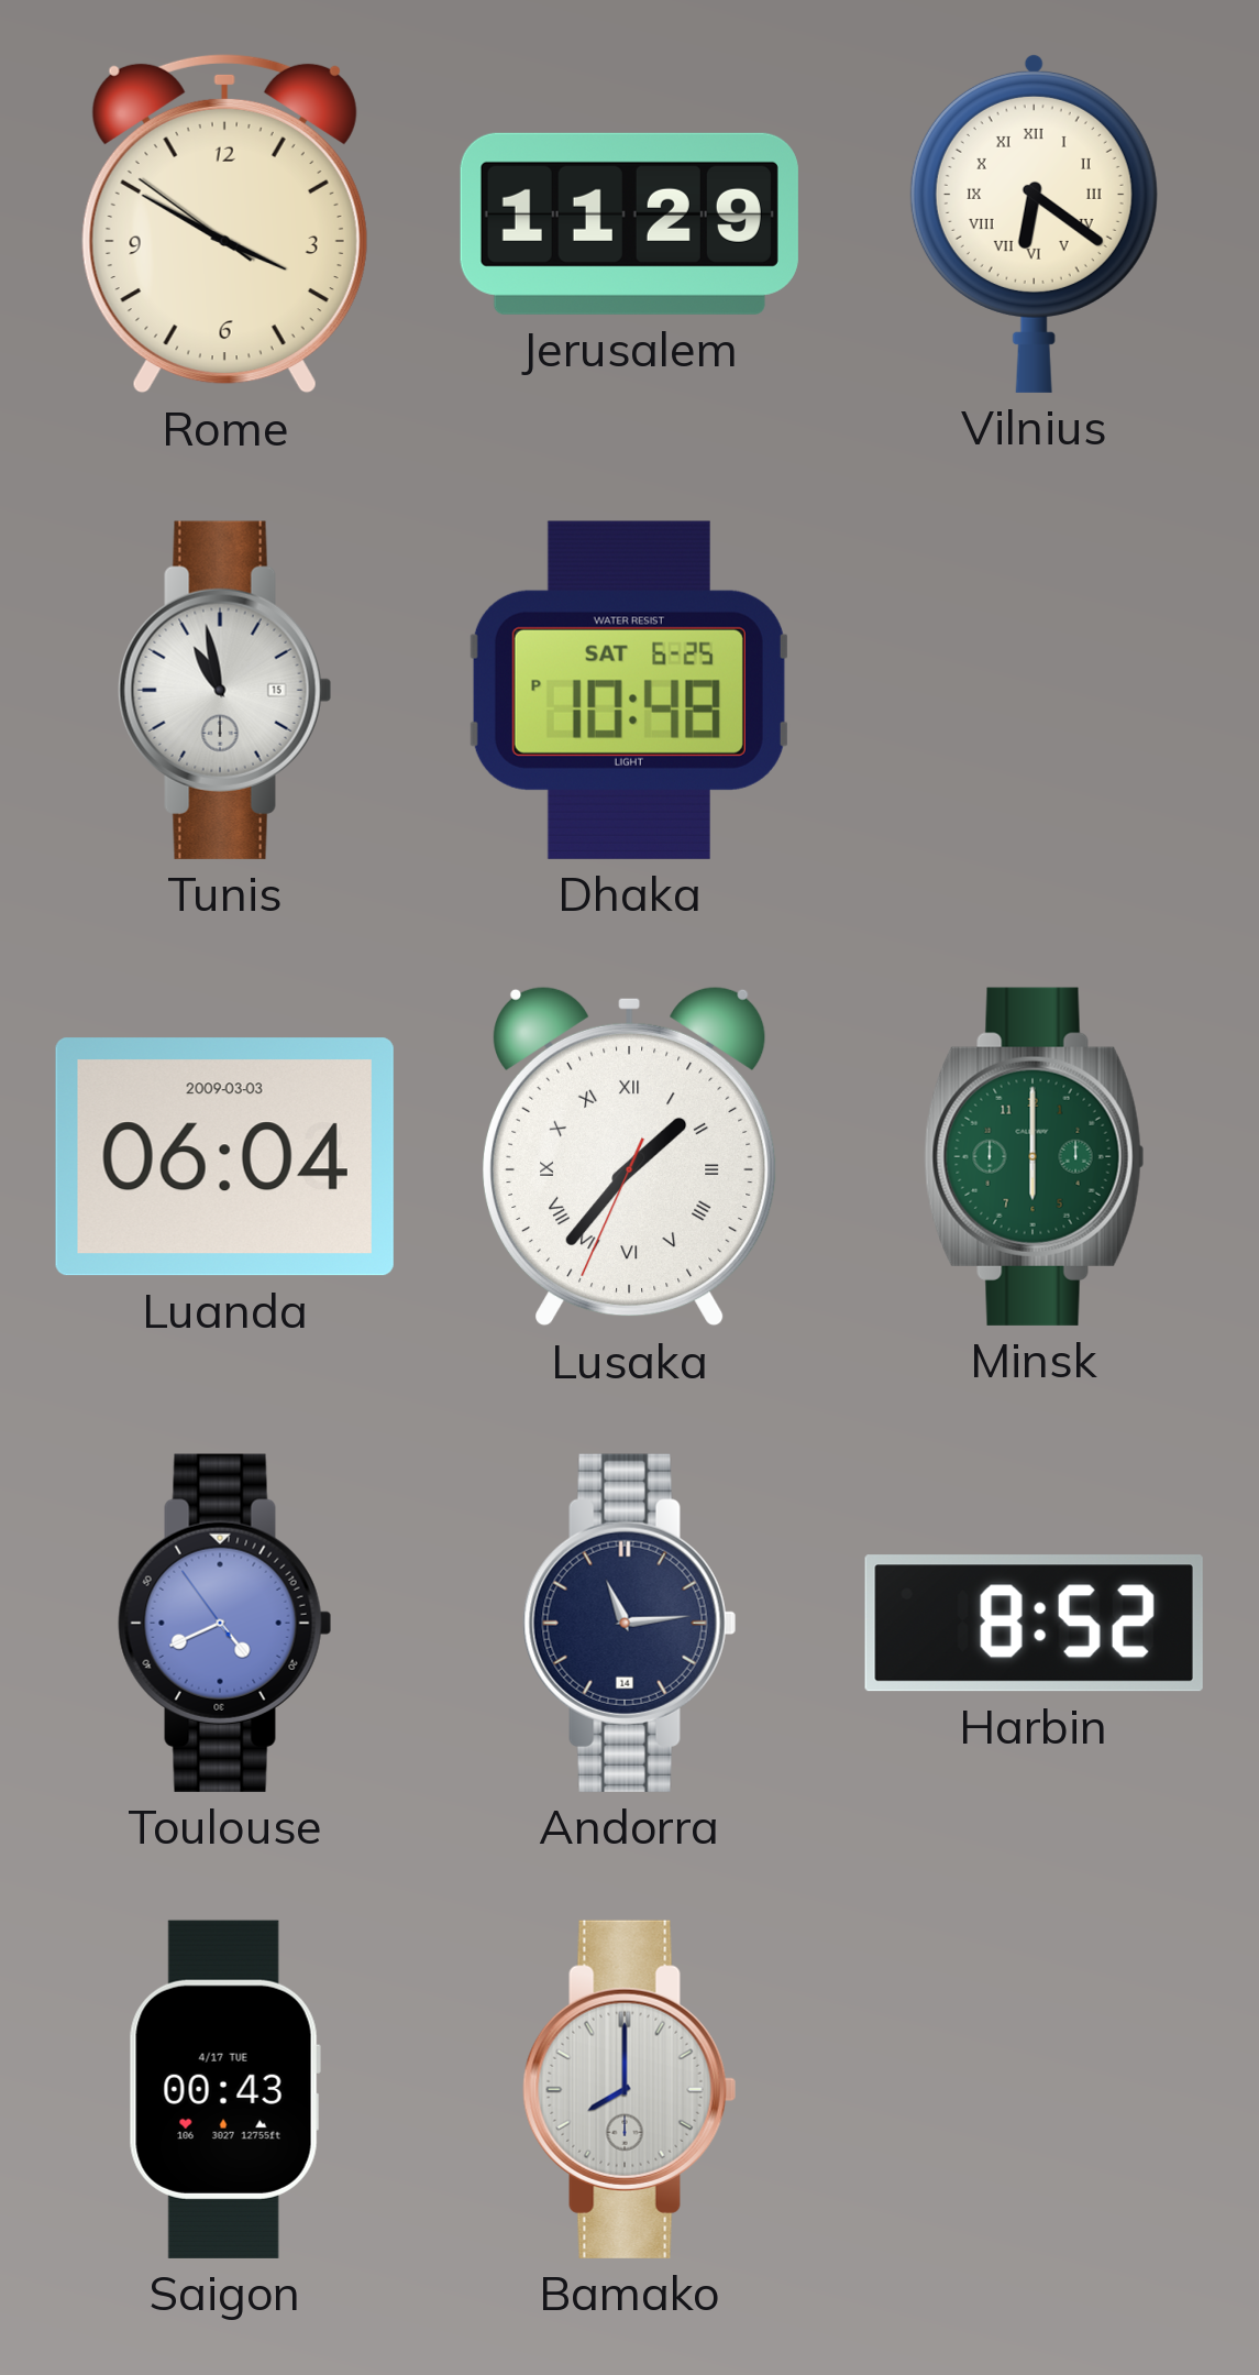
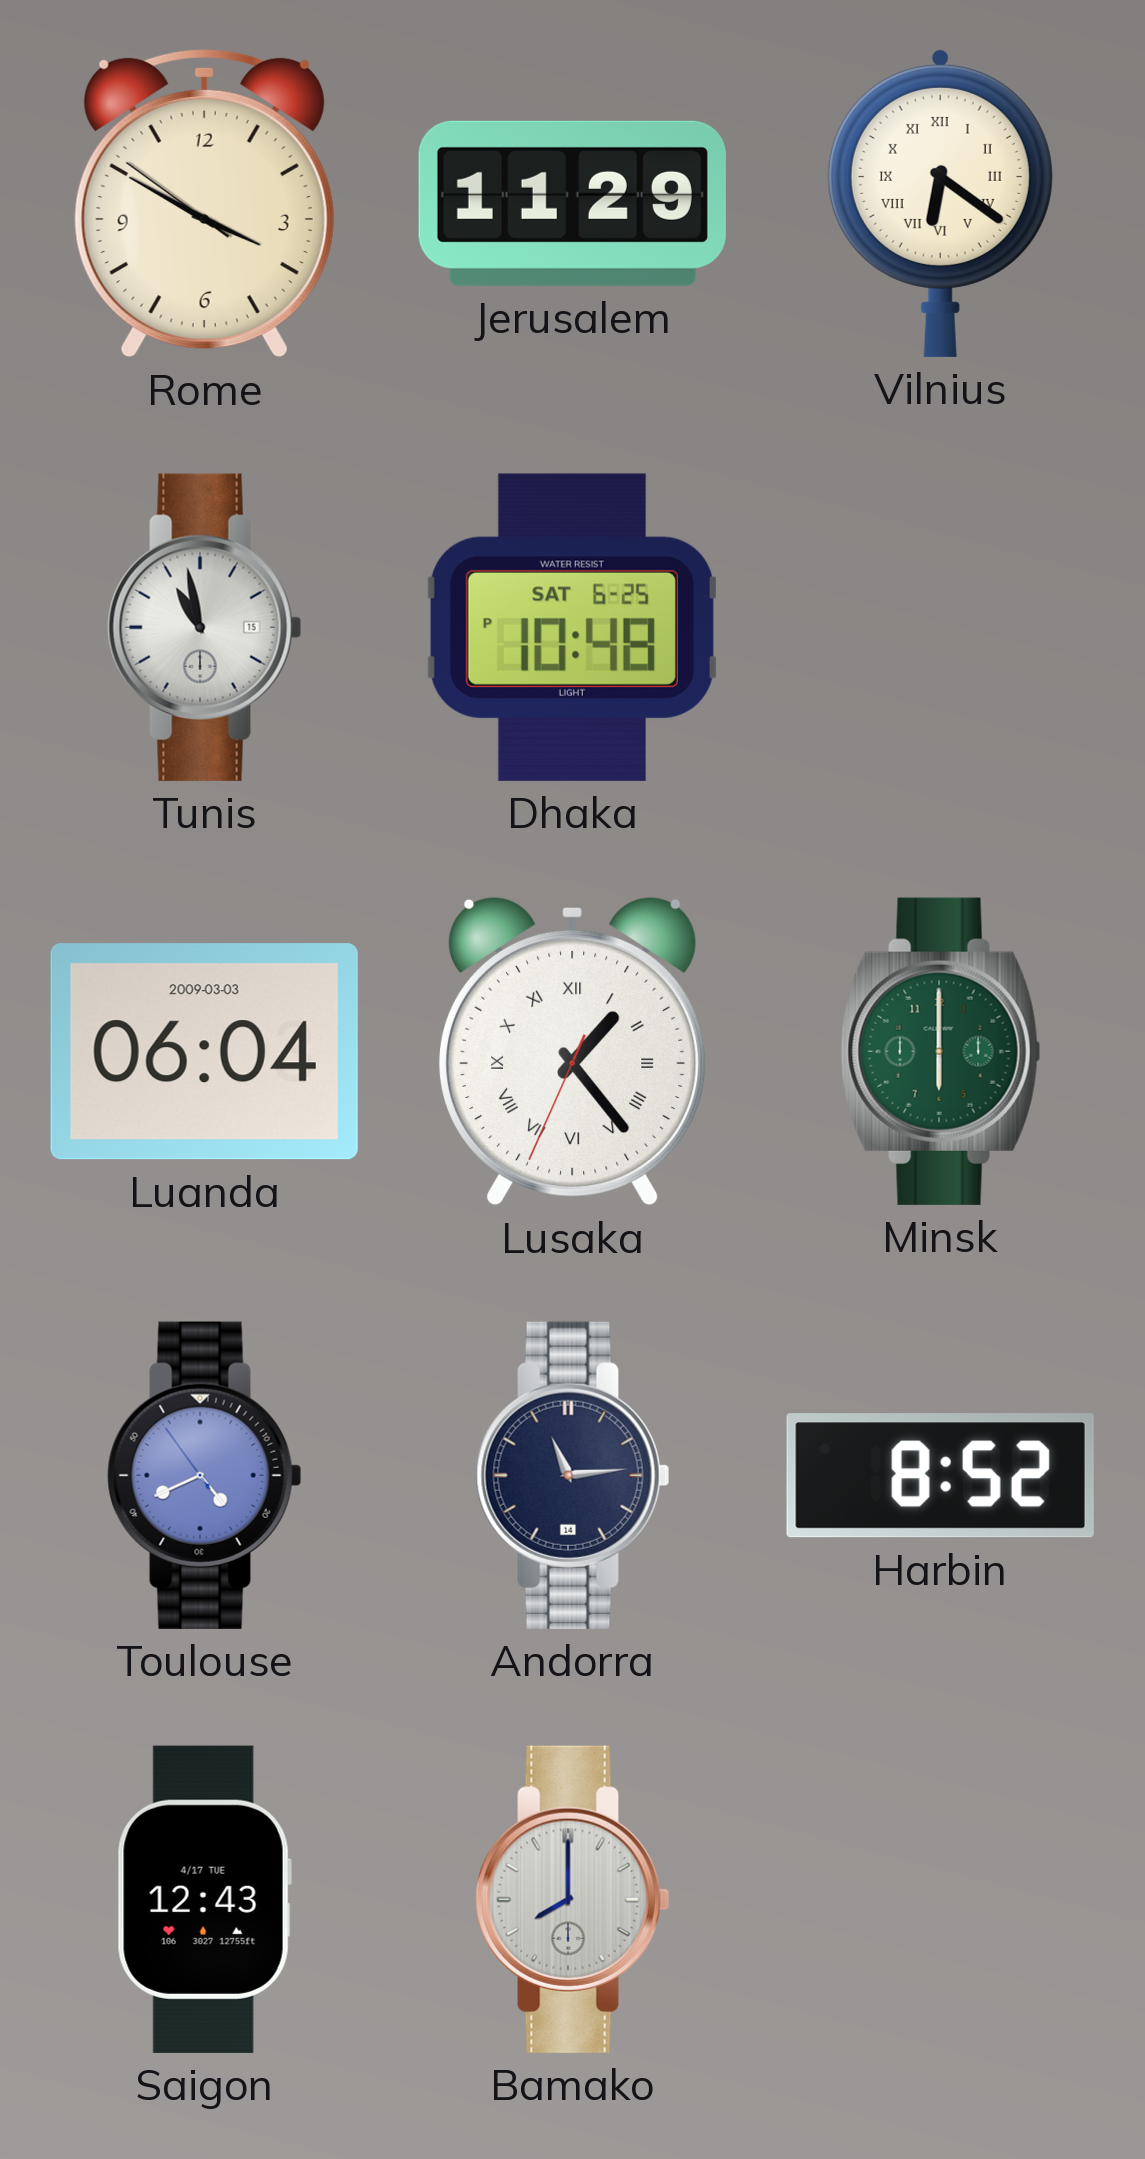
Lusaka: 1:36 -> 1:23
Saigon: 00:43 -> 12:43
